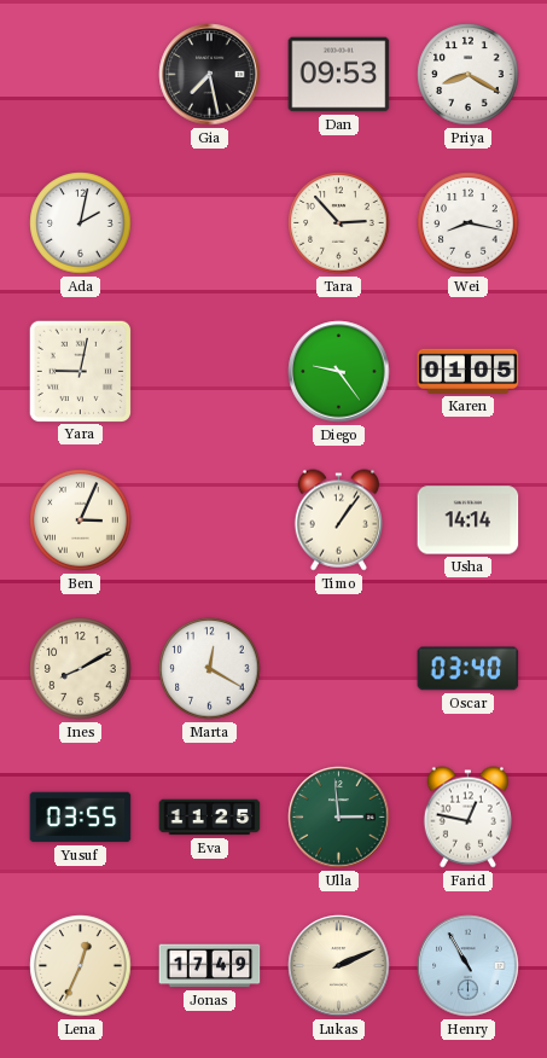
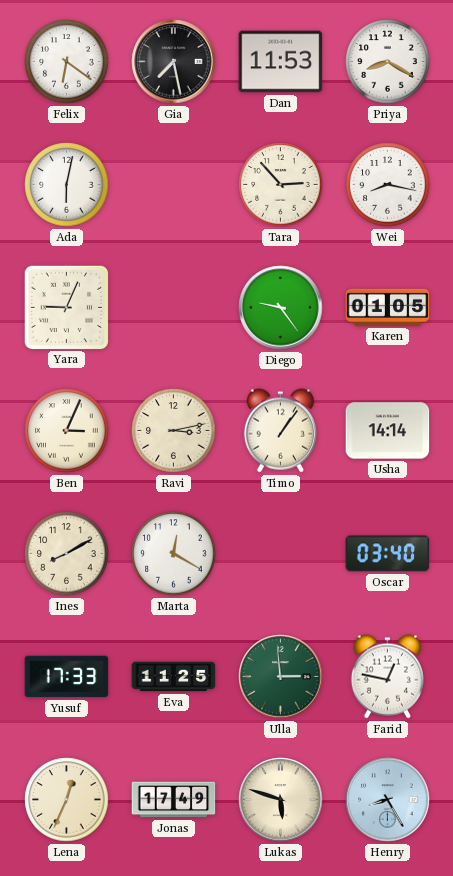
Felix: none -> 6:21
Dan: 09:53 -> 11:53
Ada: 2:02 -> 6:02
Yara: 9:02 -> 9:04
Ravi: none -> 3:13
Yusuf: 03:55 -> 17:33
Lukas: 2:11 -> 5:48
Henry: 10:55 -> 8:25
